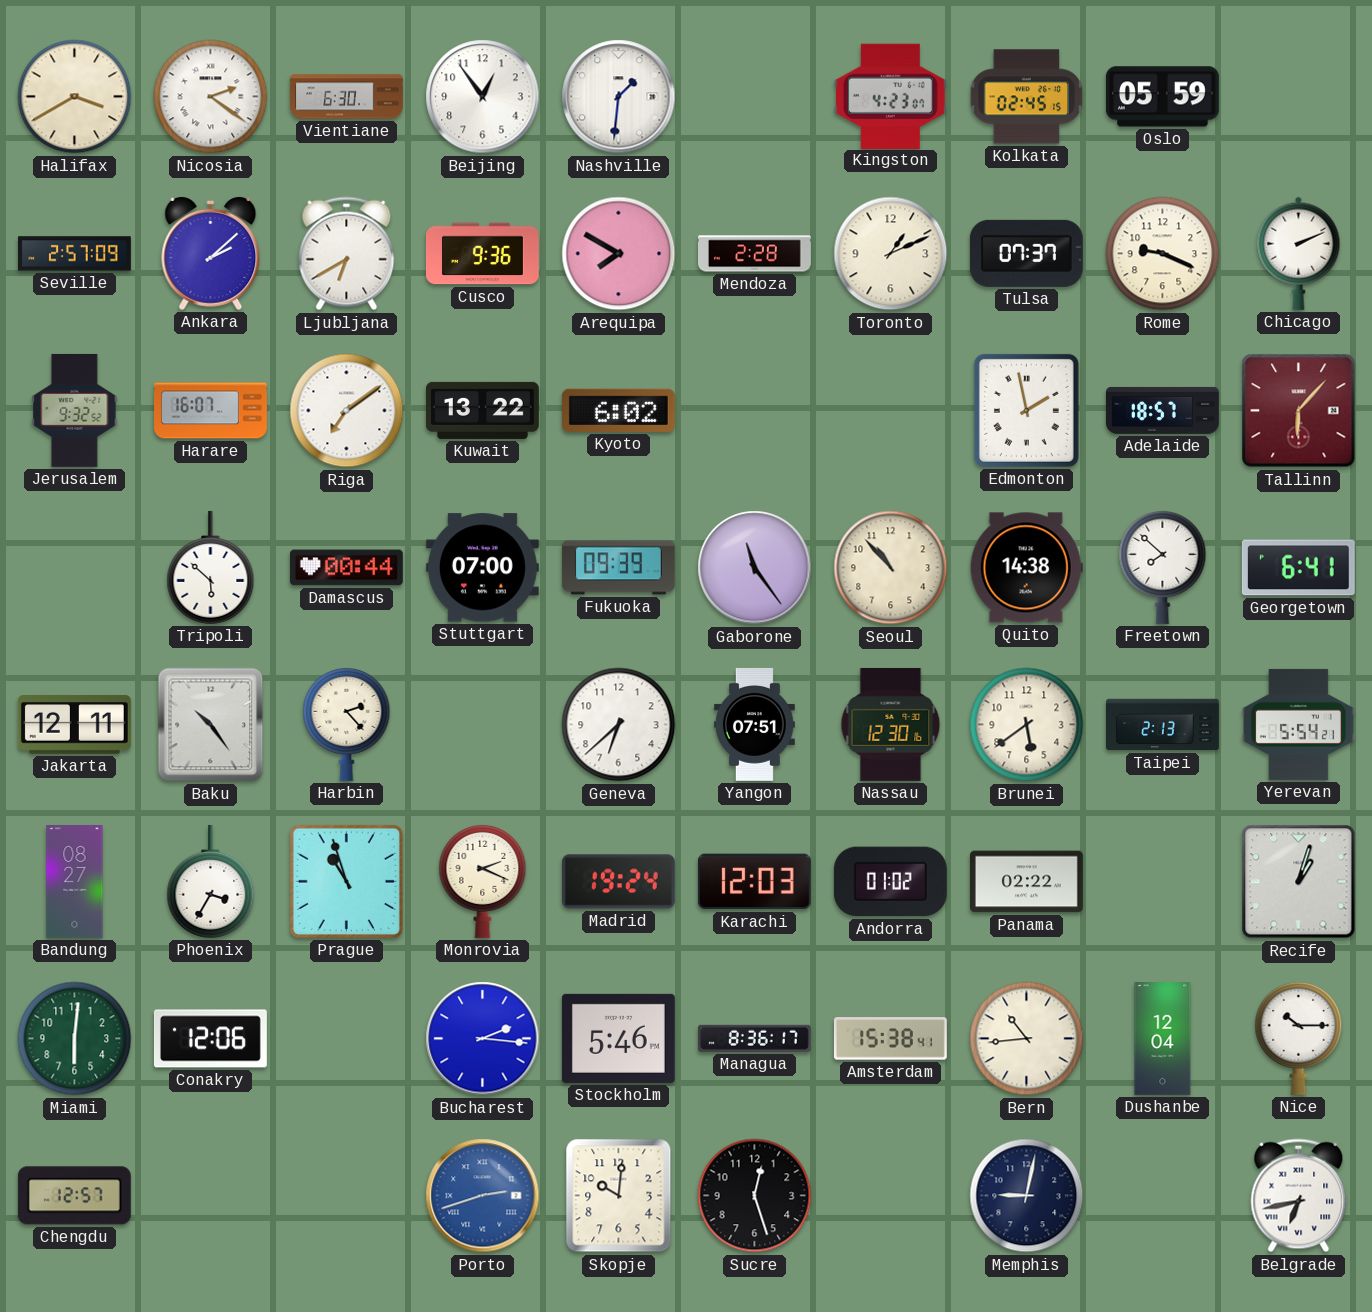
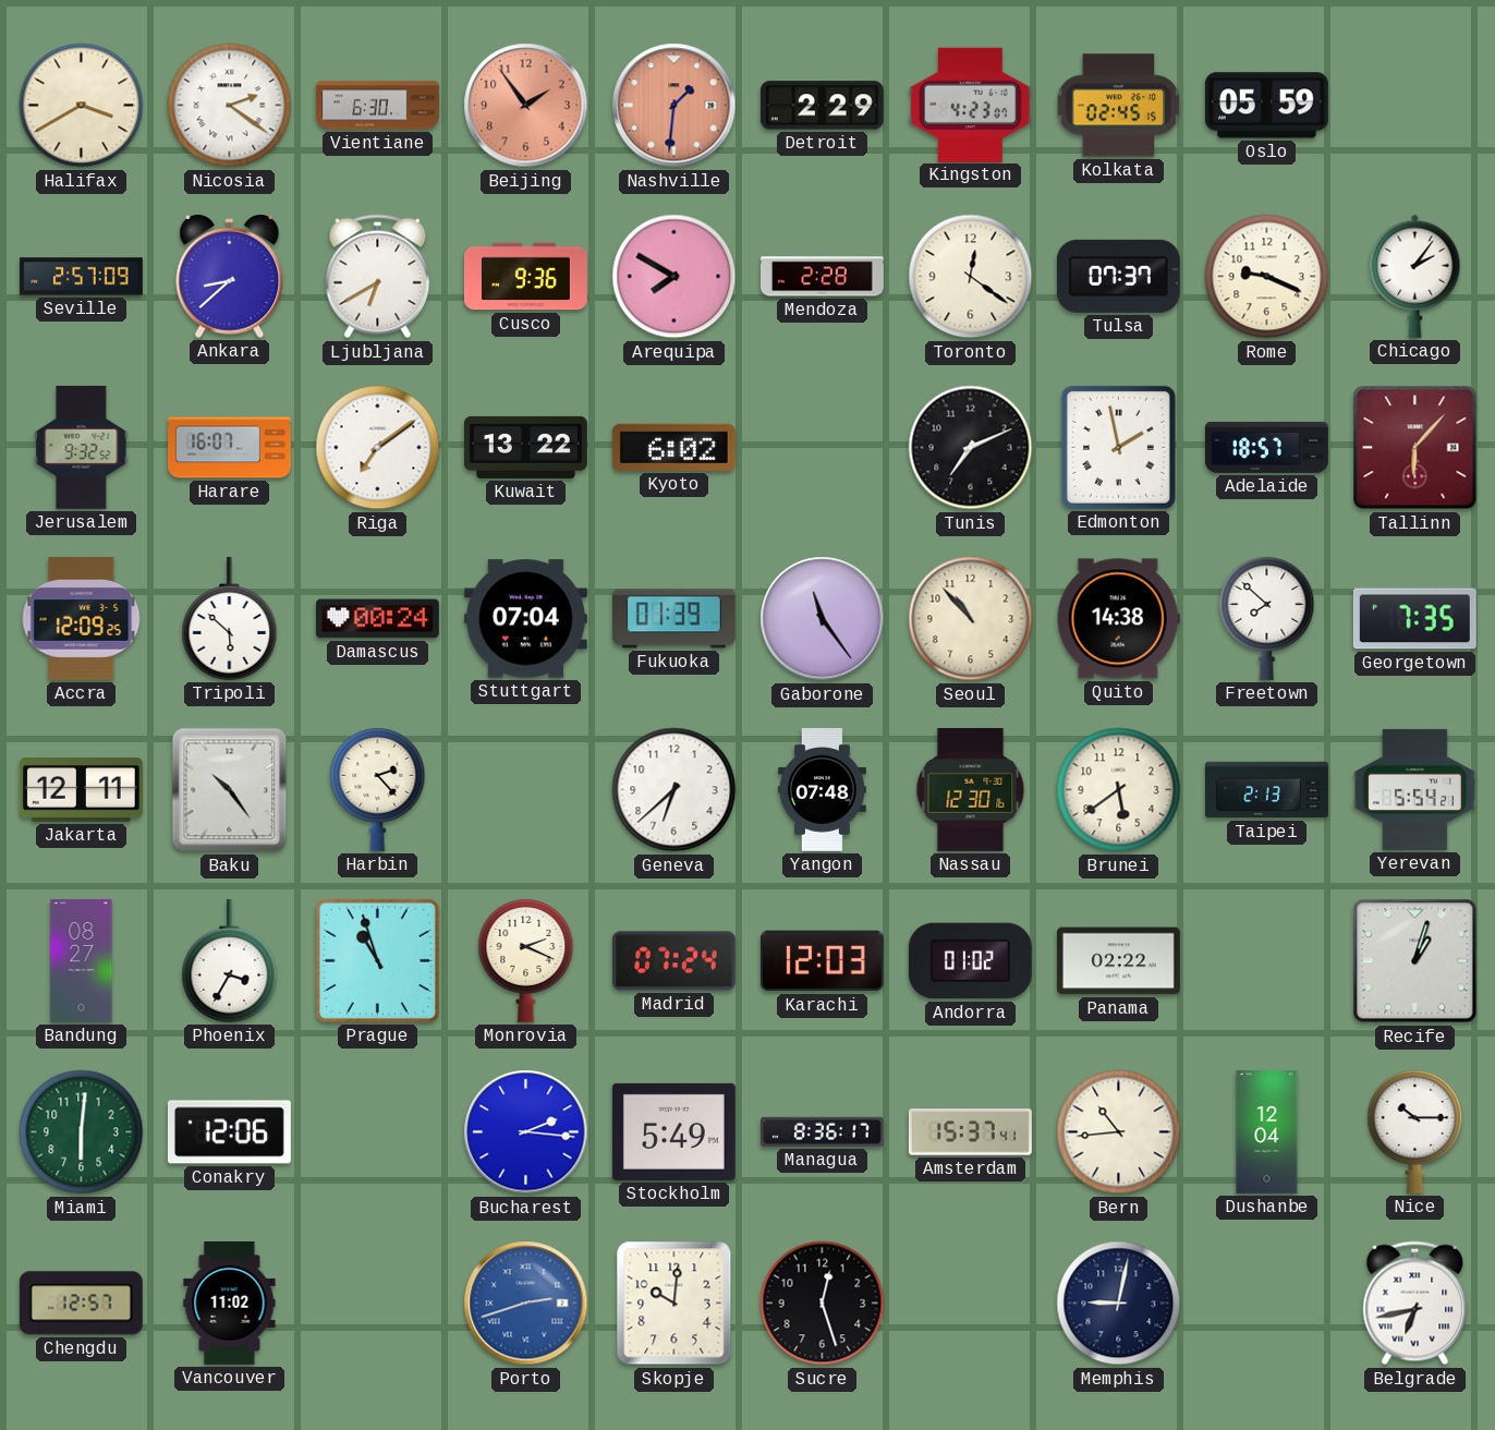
Beijing: 12:54 -> 1:54
Beijing dial: white -> salmon
Nashville dial: white -> salmon
Detroit: none -> 2:29
Ankara: 2:08 -> 8:38
Toronto: 1:11 -> 12:21
Chicago: 2:11 -> 2:06
Tunis: none -> 7:11
Accra: none -> 12:09
Damascus: 00:44 -> 00:24
Stuttgart: 07:00 -> 07:04
Fukuoka: 09:39 -> 01:39
Georgetown: 6:41 -> 7:35
Yangon: 07:51 -> 07:48
Madrid: 19:24 -> 07:24
Stockholm: 5:46 -> 5:49
Amsterdam: 15:38 -> 15:37
Vancouver: none -> 11:02
